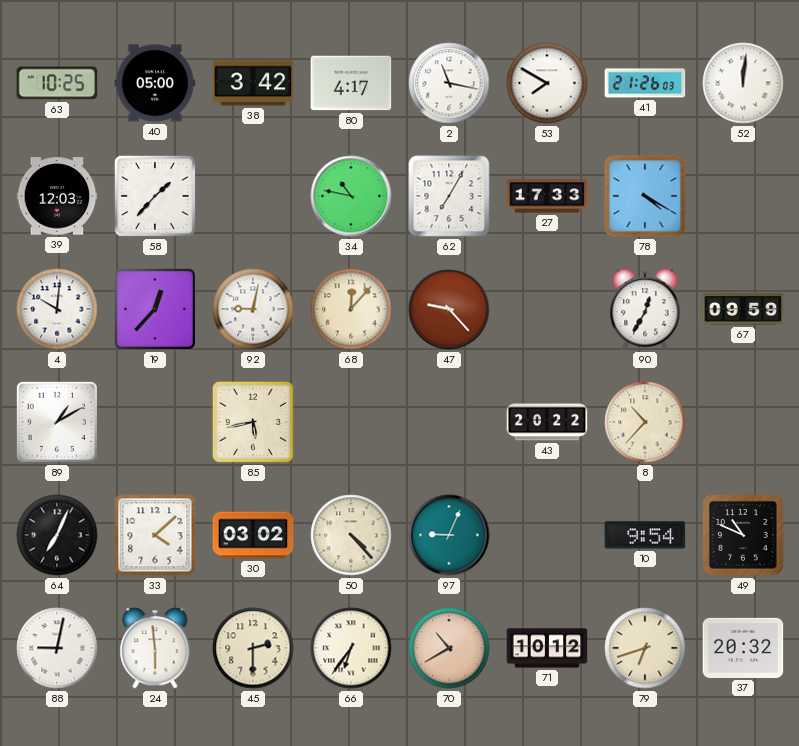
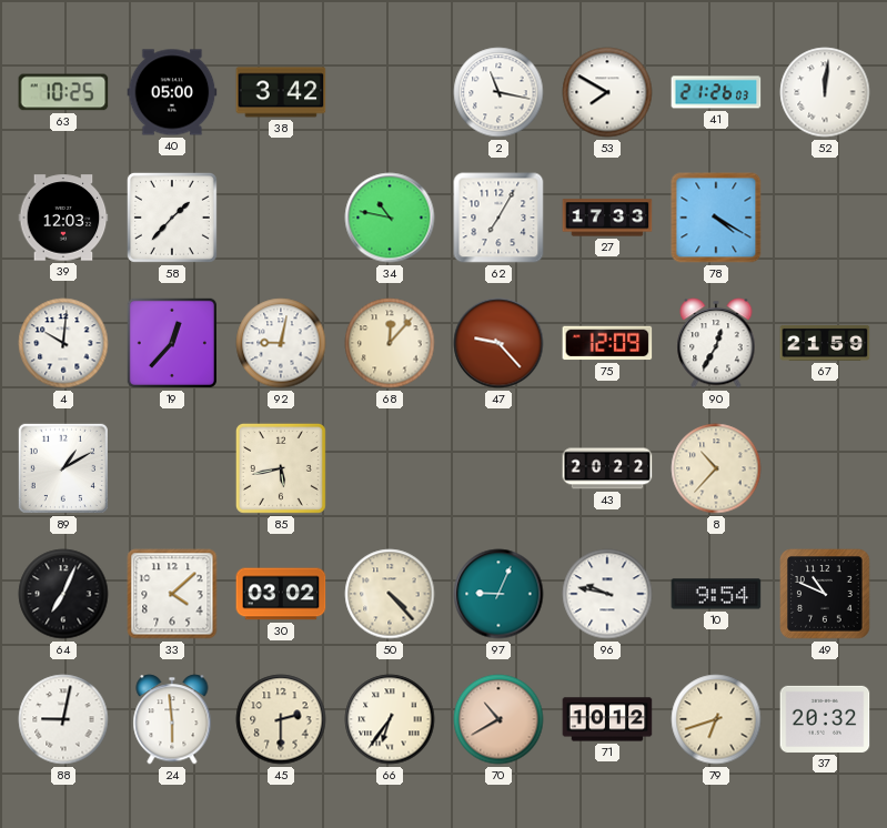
80: 4:17 -> none
75: none -> 12:09
67: 09:59 -> 21:59
96: none -> 9:47
